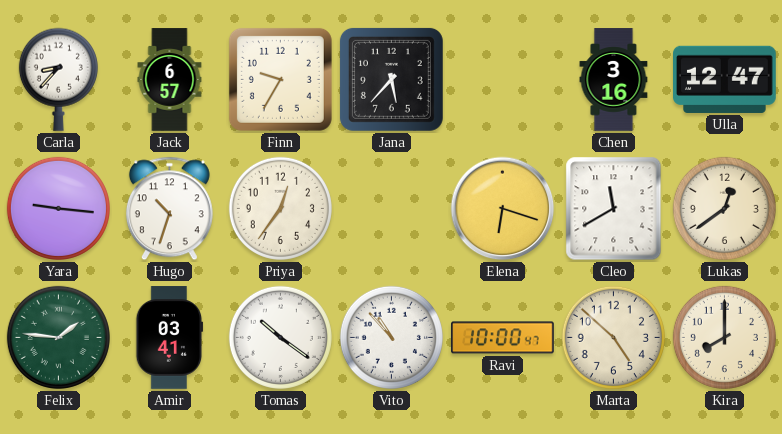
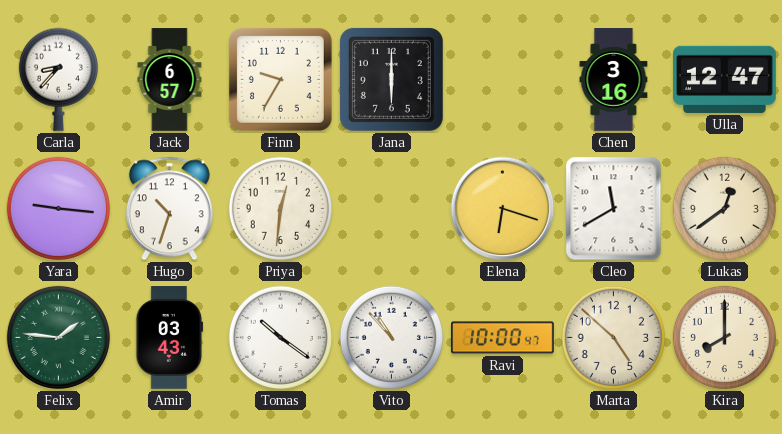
Jana: 5:37 -> 6:00
Priya: 12:36 -> 12:31
Amir: 03:41 -> 03:43
